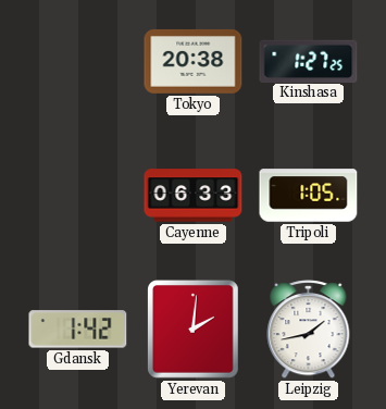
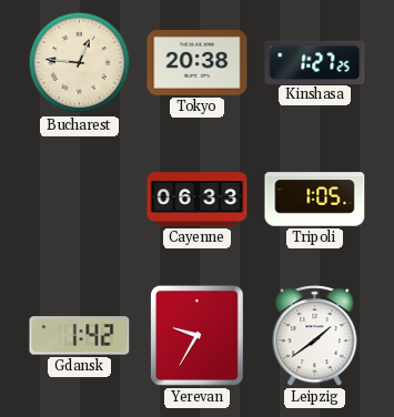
Bucharest: none -> 12:46
Yerevan: 2:01 -> 9:35
Leipzig: 1:43 -> 1:39
